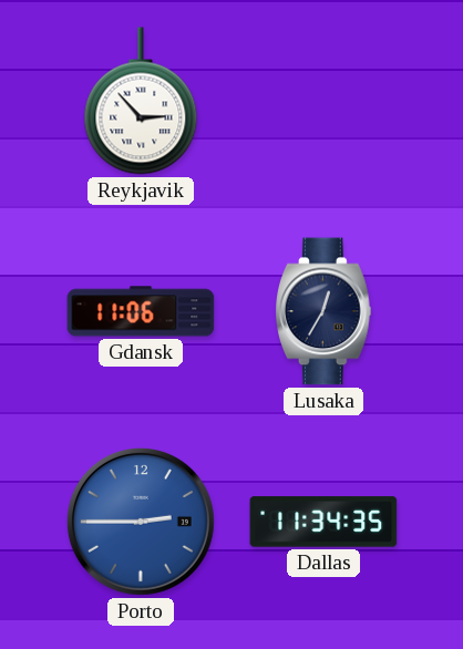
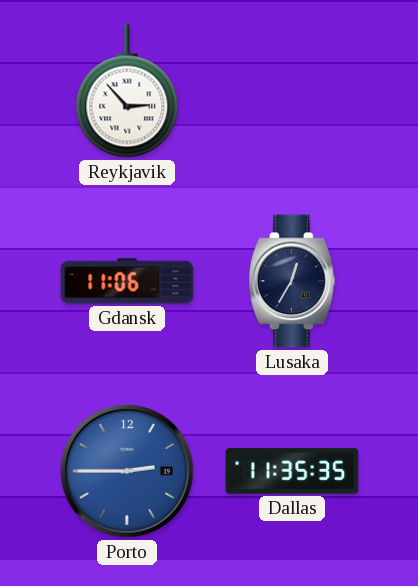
Dallas: 11:34 -> 11:35
